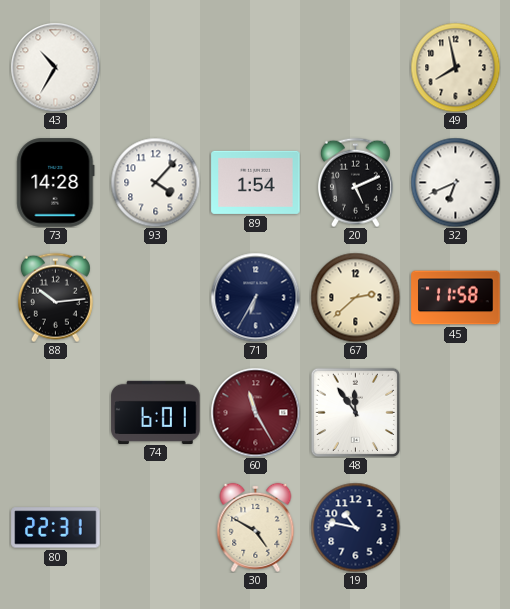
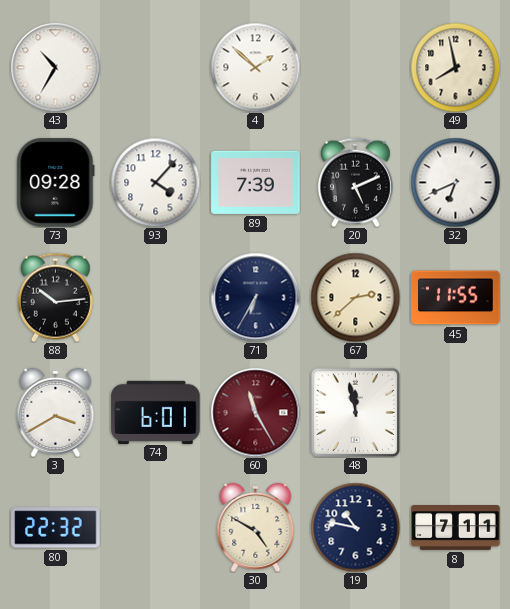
4: none -> 1:52
73: 14:28 -> 09:28
89: 1:54 -> 7:39
45: 11:58 -> 11:55
3: none -> 3:40
48: 11:54 -> 11:58
80: 22:31 -> 22:32
8: none -> 7:11
